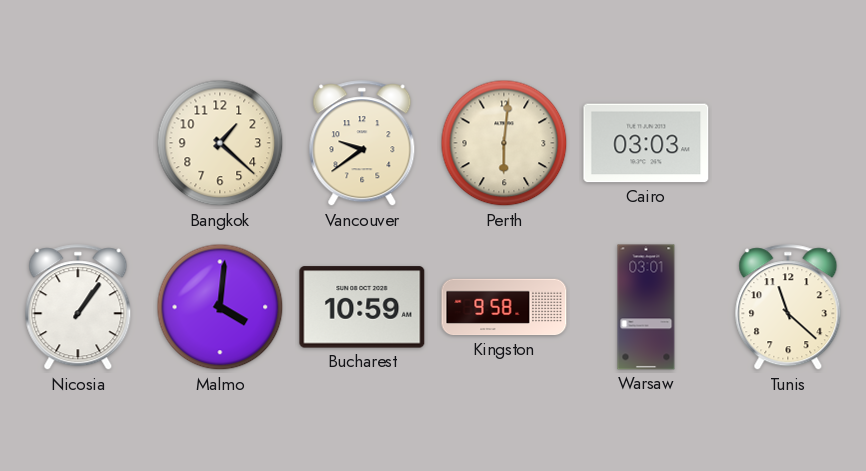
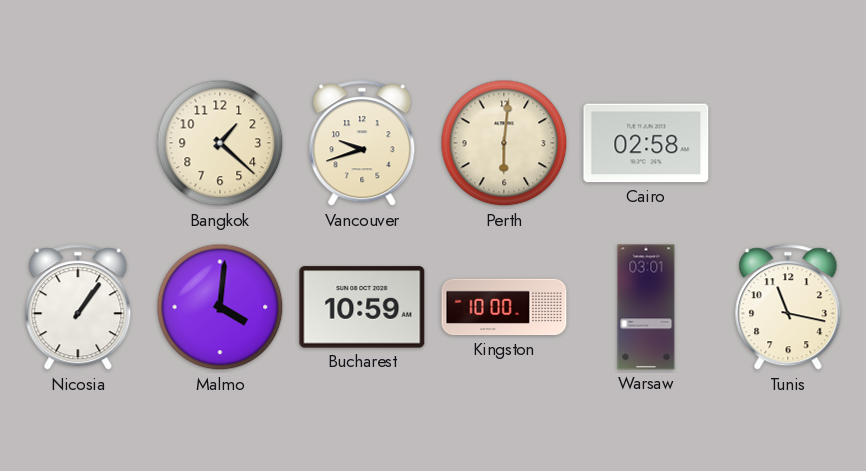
Vancouver: 9:39 -> 9:42
Cairo: 03:03 -> 02:58
Kingston: 9:58 -> 10:00
Tunis: 11:22 -> 11:17
